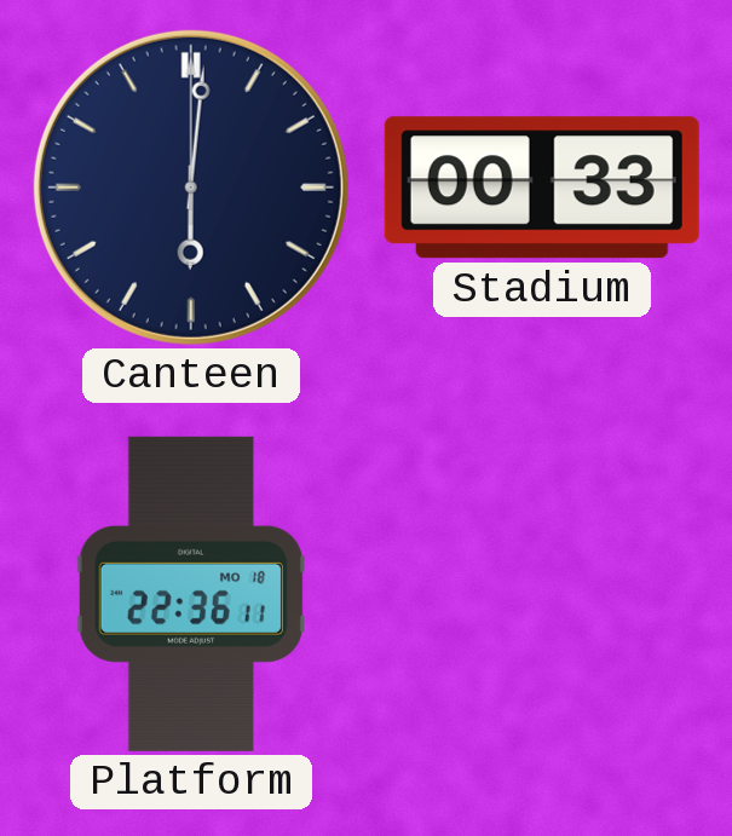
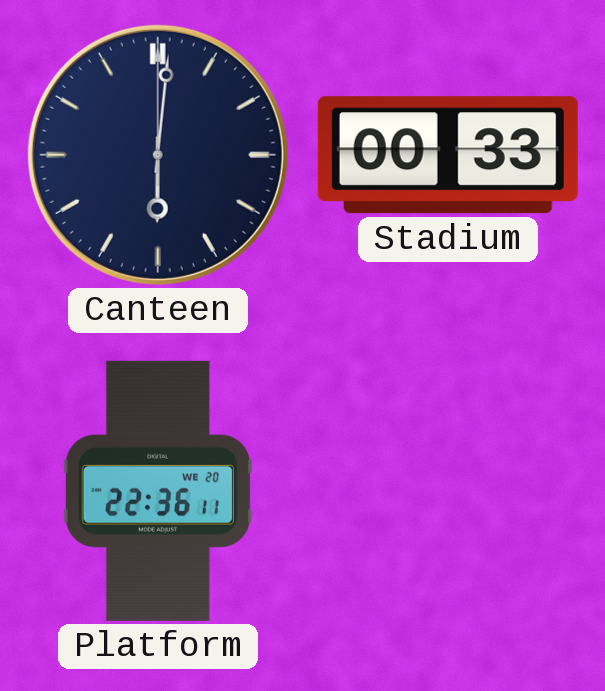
Platform date: MO 18 -> WE 20
